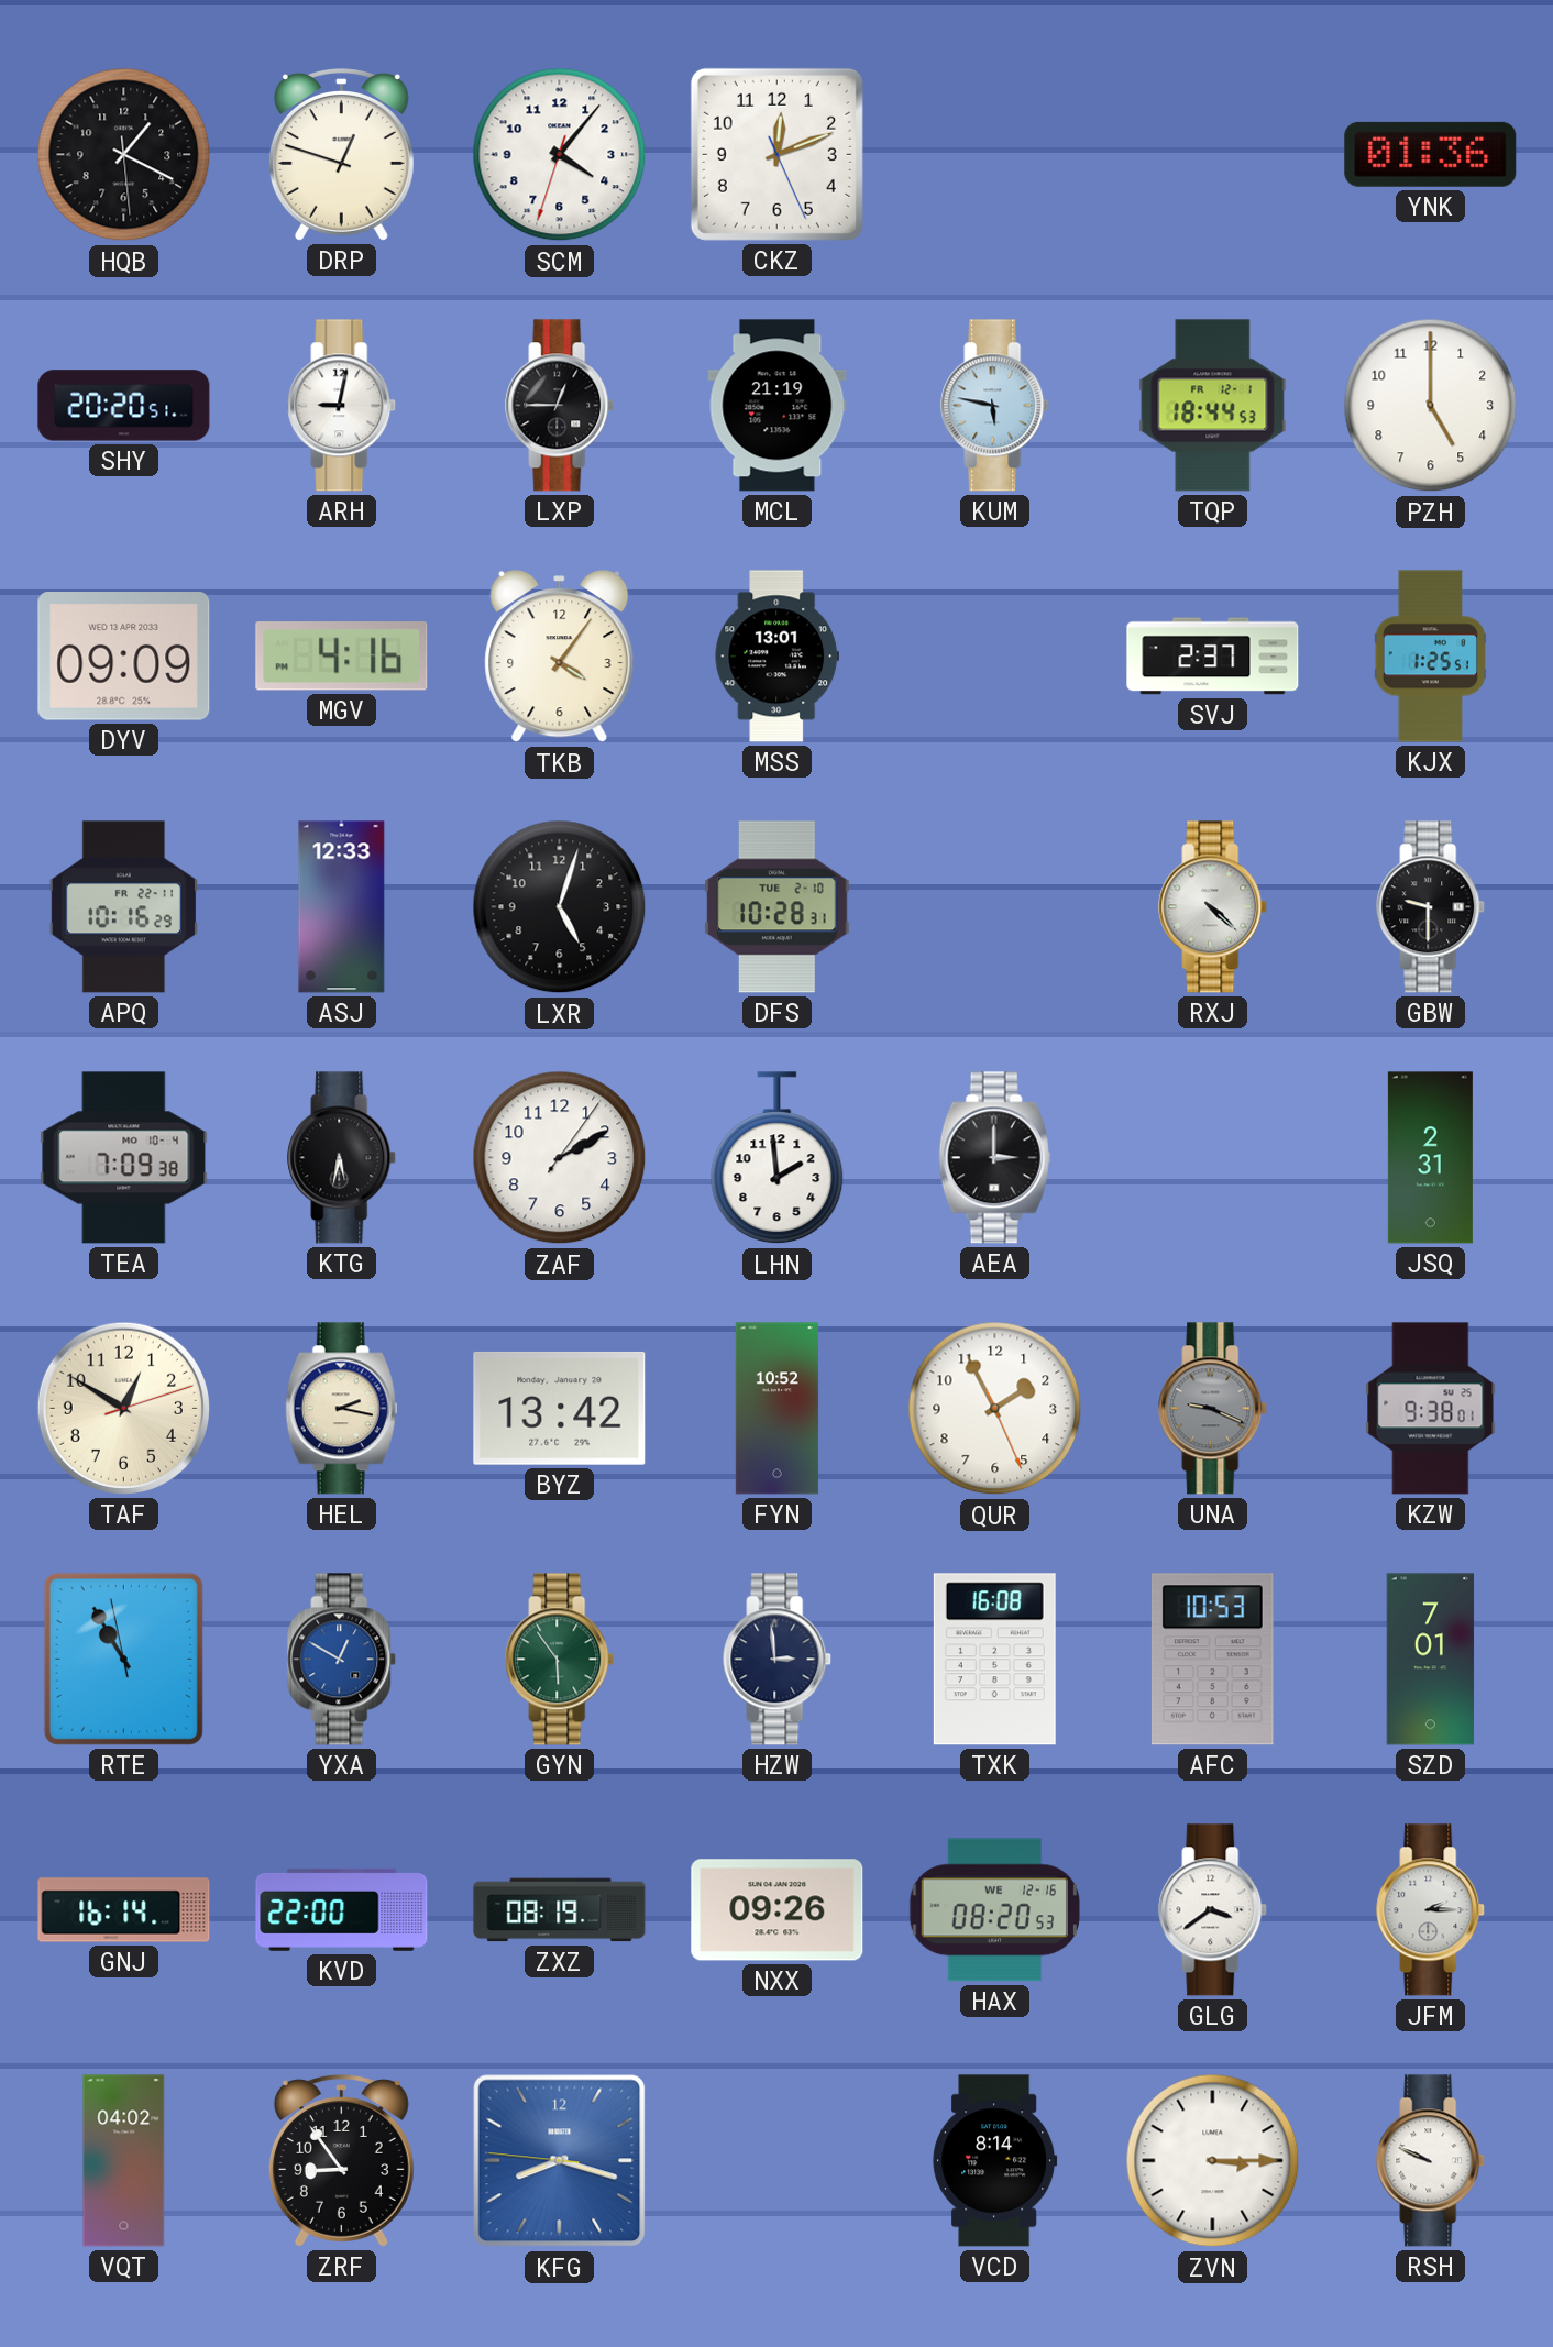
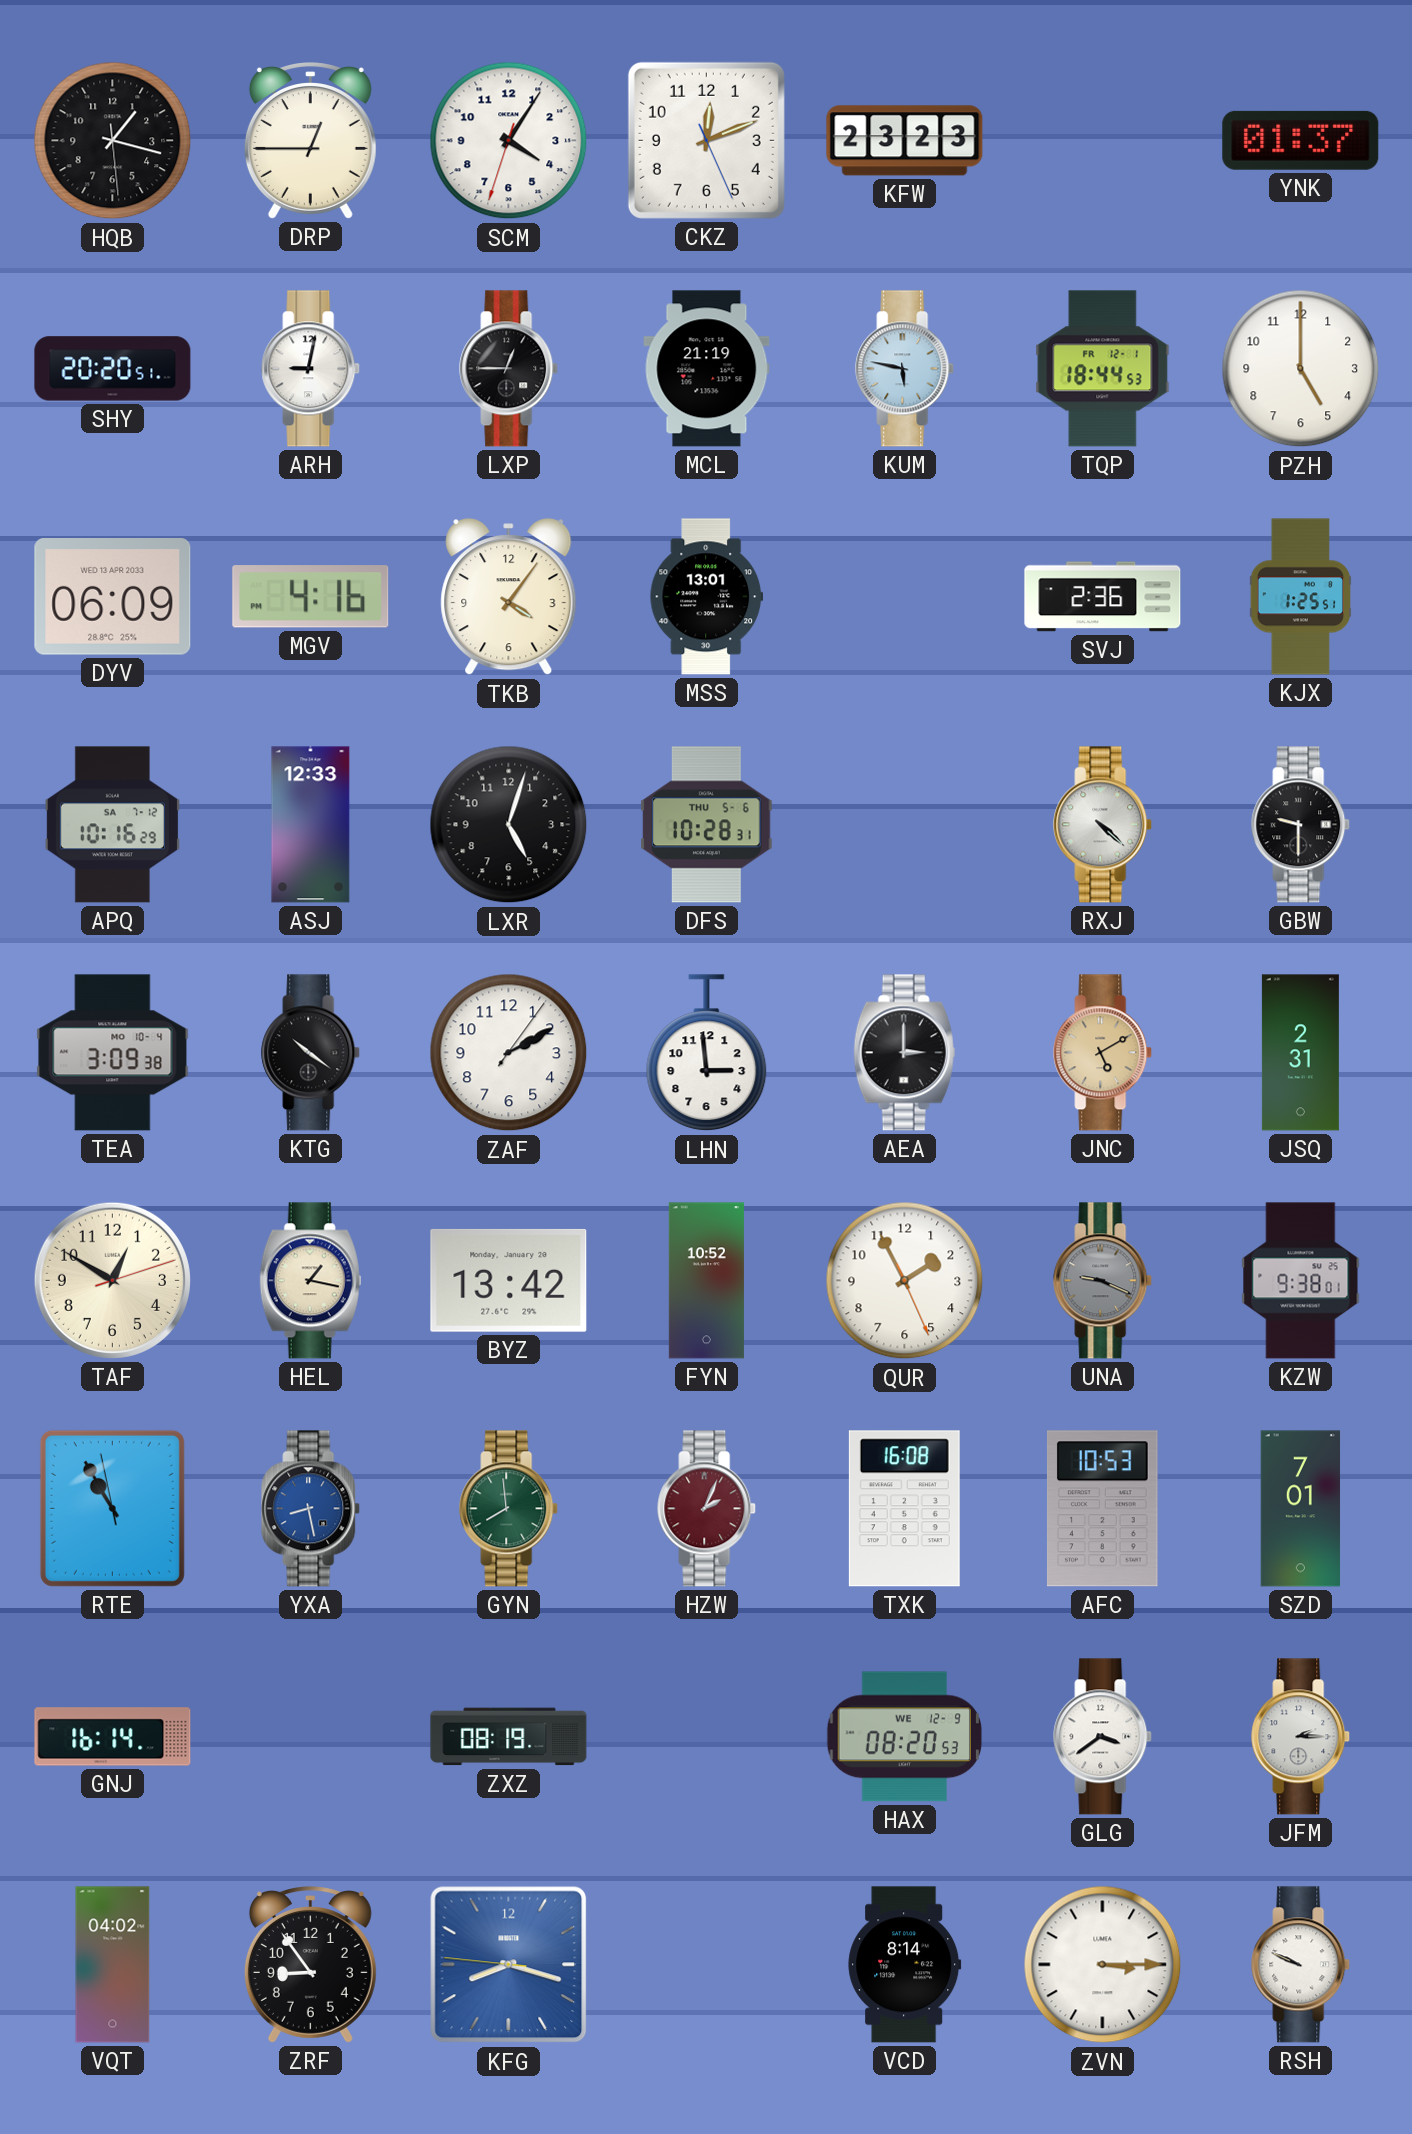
HQB: 1:19 -> 1:17
DRP: 12:48 -> 12:45
SCM: 4:06 -> 4:05
KFW: none -> 23:23
YNK: 01:36 -> 01:37
DYV: 09:09 -> 06:09
SVJ: 2:37 -> 2:36
APQ date: FR 22-11 -> SA 7-12
DFS date: TUE 2-10 -> THU 5-6
TEA: 7:09 -> 3:09
KTG: 5:32 -> 10:21
LHN: 1:59 -> 2:59
JNC: none -> 5:10
HEL: 2:17 -> 1:17
YXA: 12:50 -> 8:28
GYN: 5:54 -> 7:59
HZW: 2:59 -> 2:04
HZW dial: navy -> burgundy
KVD: 22:00 -> none
NXX: 09:26 -> none
HAX date: WE 12-16 -> WE 12-9
